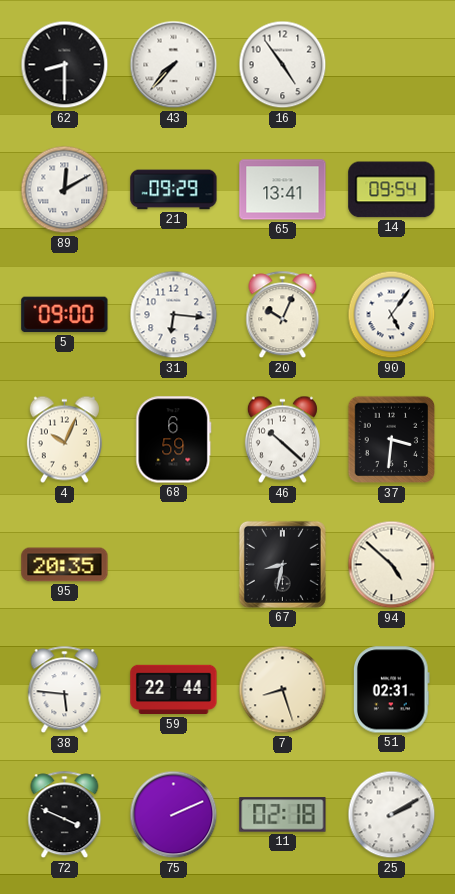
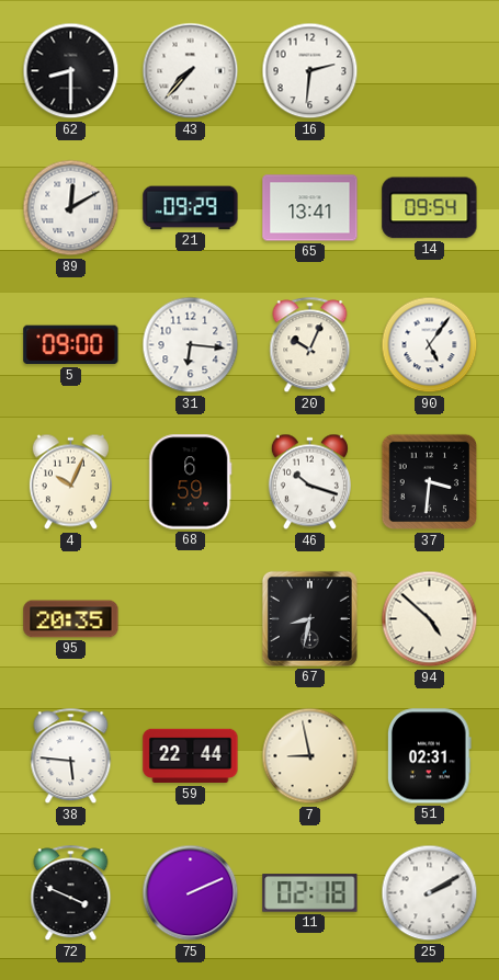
16: 4:54 -> 2:31
46: 10:22 -> 10:18
7: 8:27 -> 8:58
